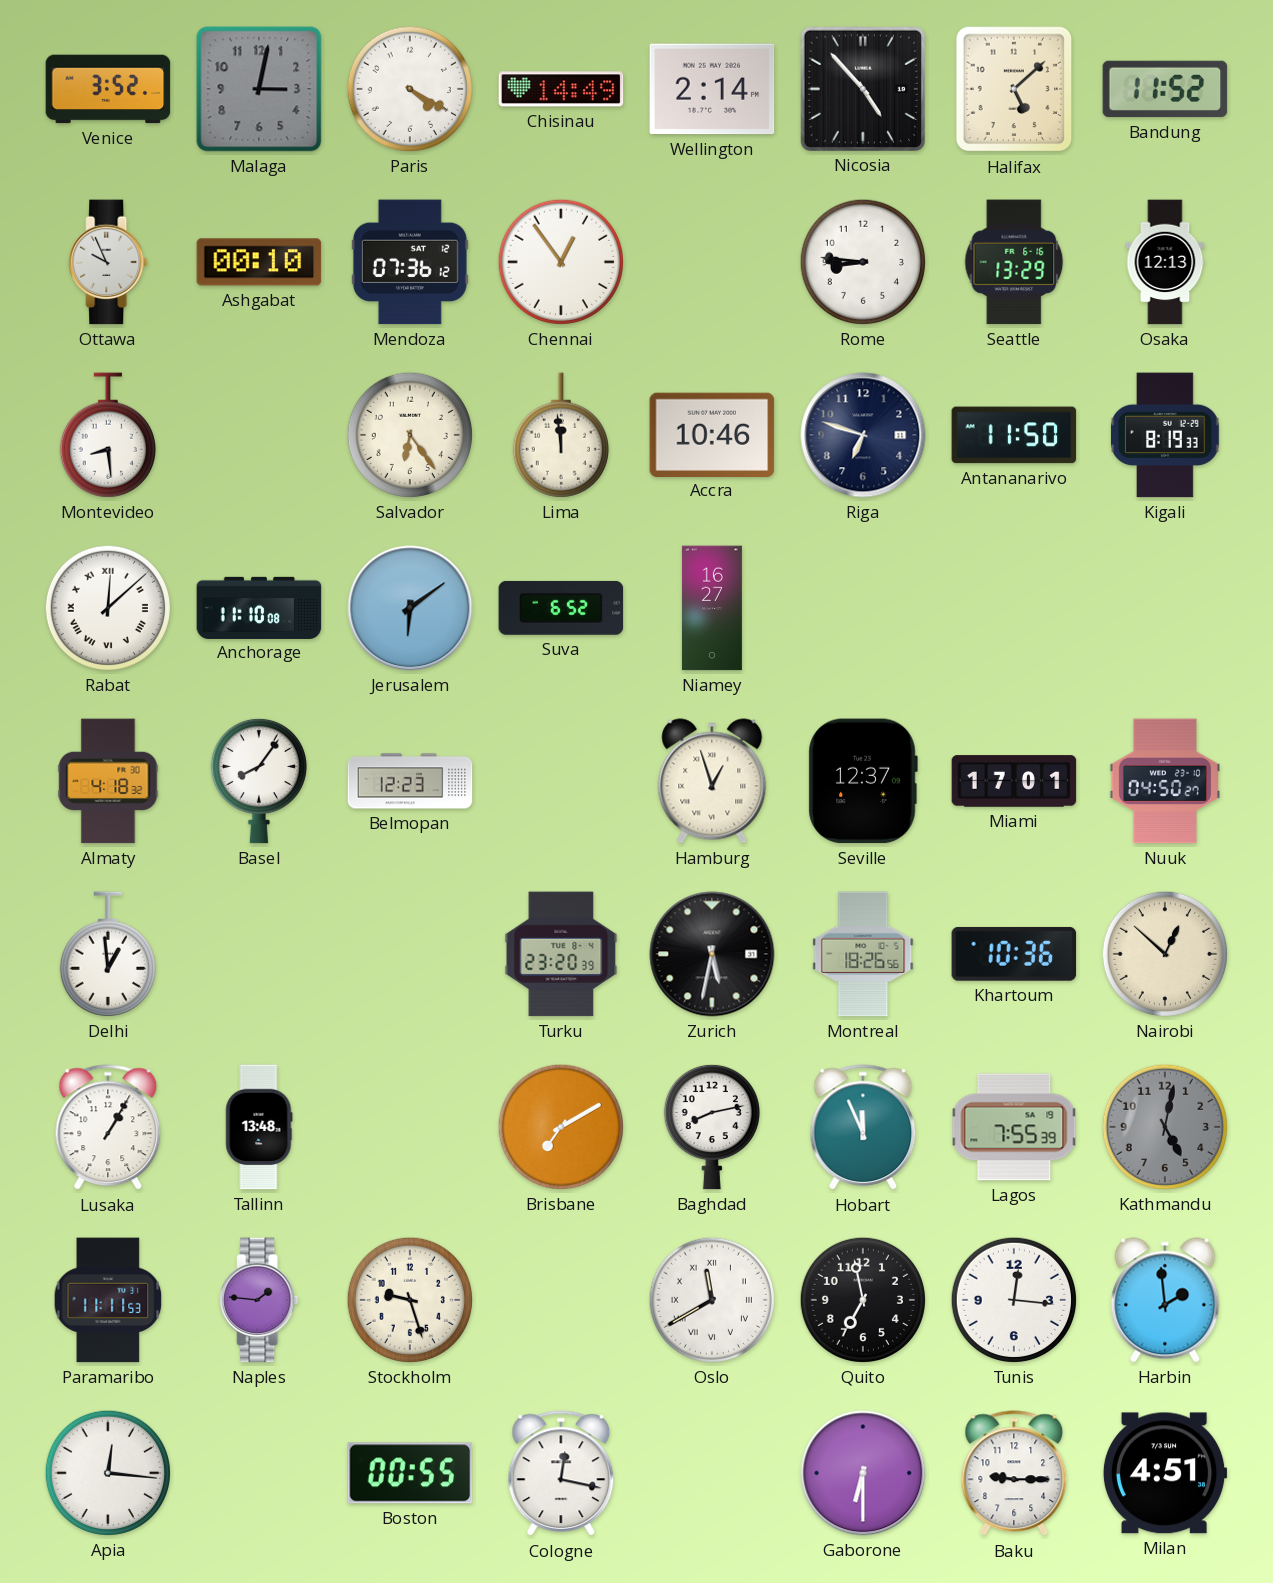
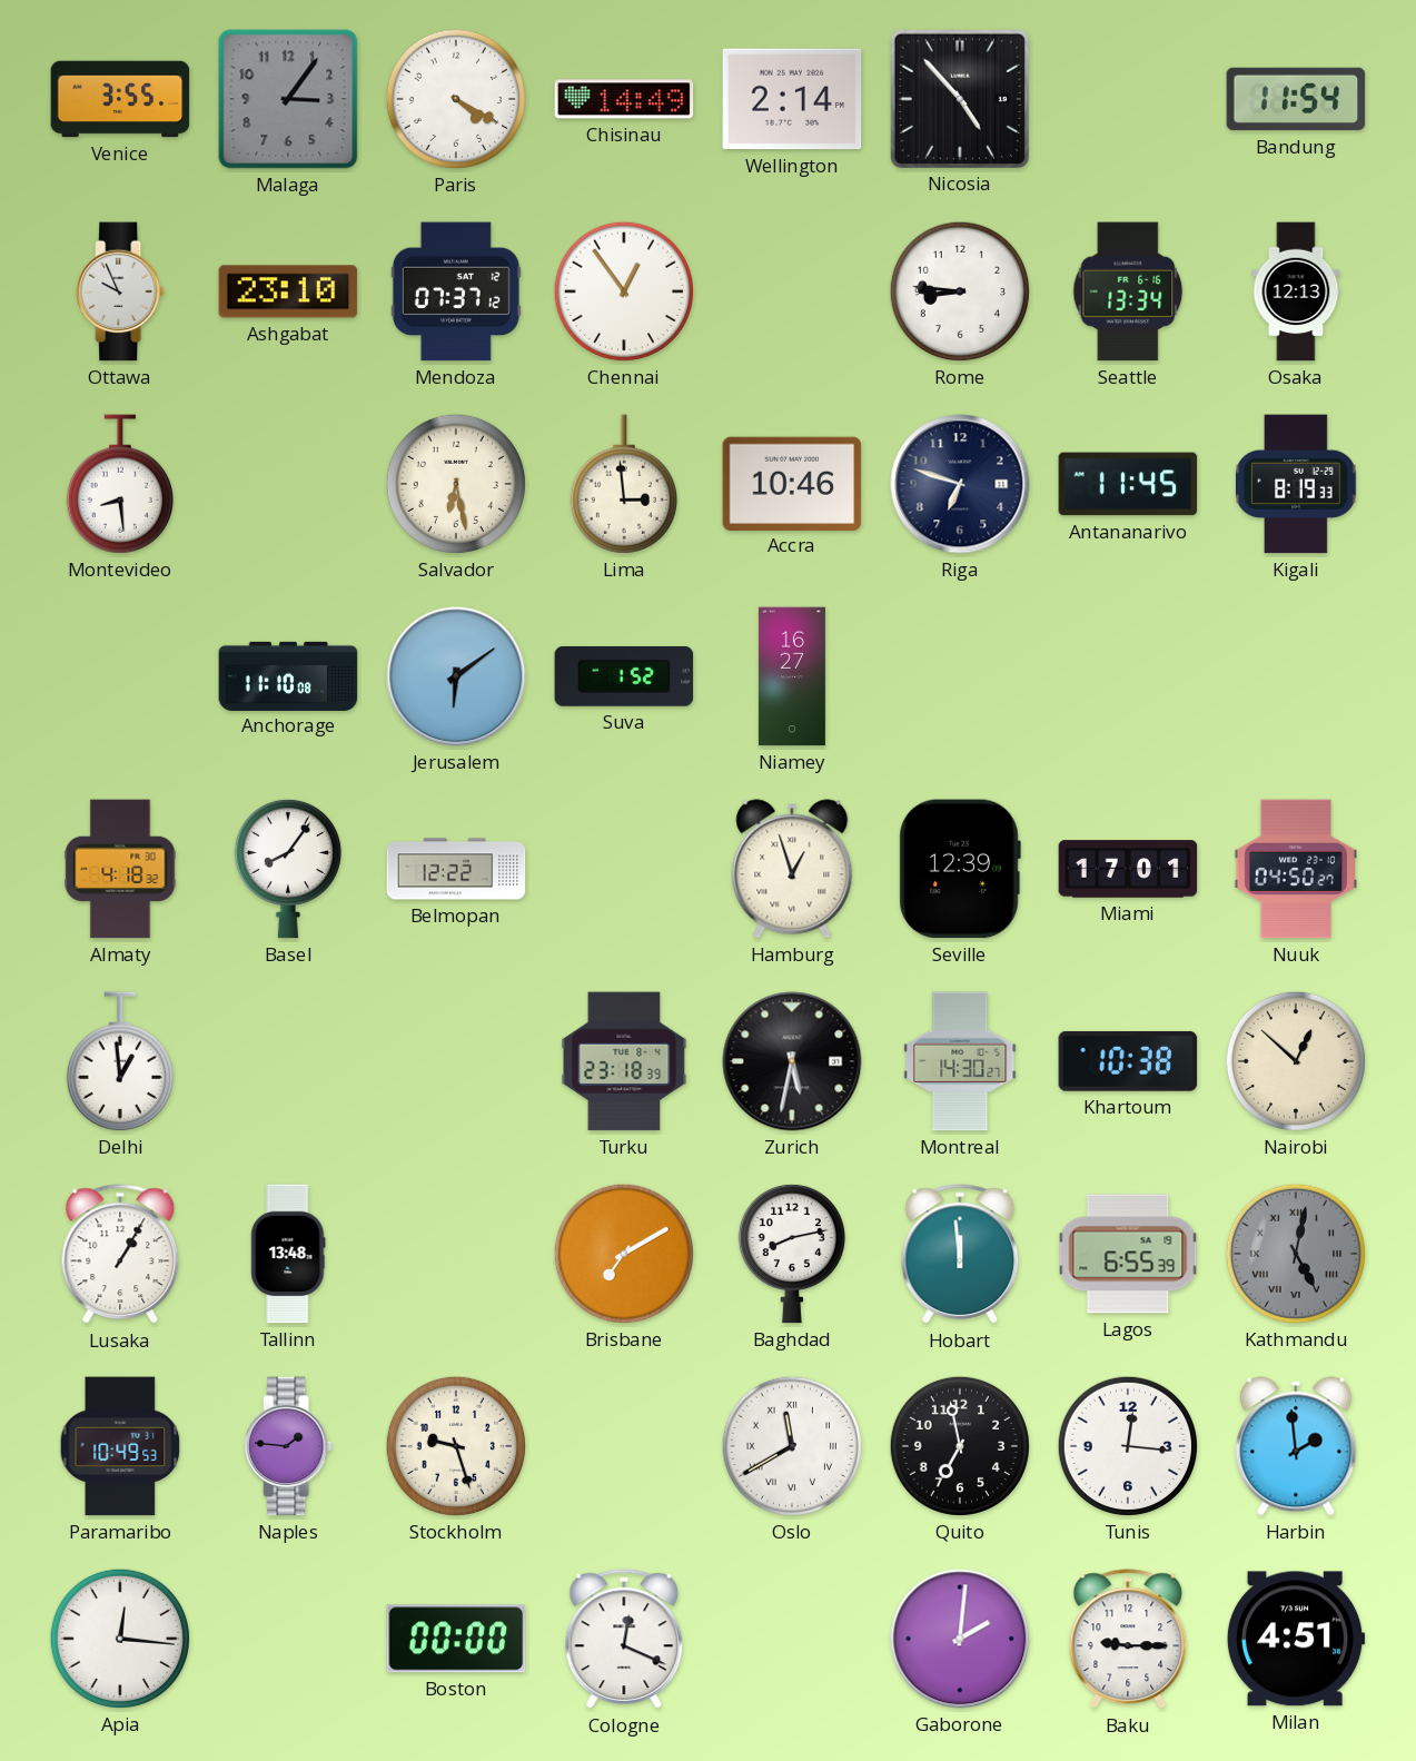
Venice: 3:52 -> 3:55
Malaga: 3:02 -> 3:06
Halifax: 5:08 -> none
Bandung: 11:52 -> 11:54
Ashgabat: 00:10 -> 23:10
Mendoza: 07:36 -> 07:37
Seattle: 13:29 -> 13:34
Salvador: 6:24 -> 6:28
Lima: 11:59 -> 2:59
Antananarivo: 11:50 -> 11:45
Rabat: 12:08 -> none
Suva: 6:52 -> 1:52
Belmopan: 12:23 -> 12:22
Seville: 12:37 -> 12:39
Turku: 23:20 -> 23:18
Montreal: 18:26 -> 14:30
Khartoum: 10:36 -> 10:38
Hobart: 11:56 -> 11:59
Lagos: 7:55 -> 6:55
Kathmandu numerals: Arabic -> Roman
Paramaribo: 11:11 -> 10:49
Boston: 00:55 -> 00:00
Cologne: 12:17 -> 12:19
Gaborone: 6:30 -> 2:01
